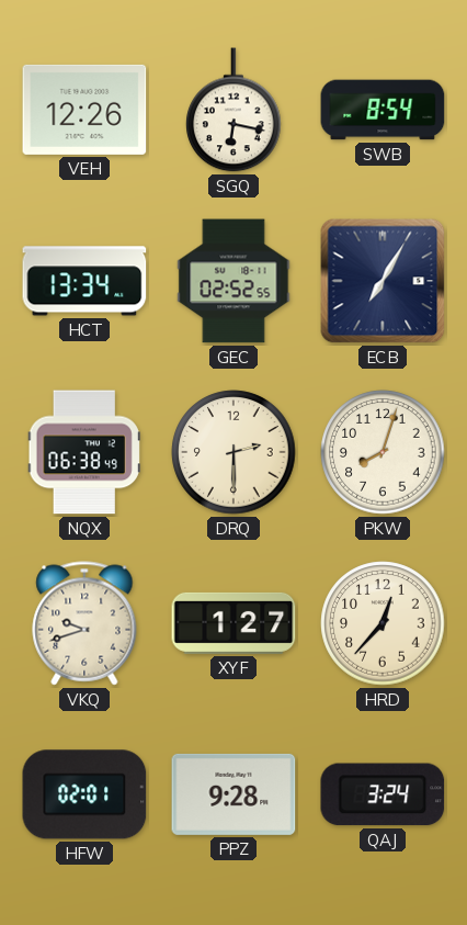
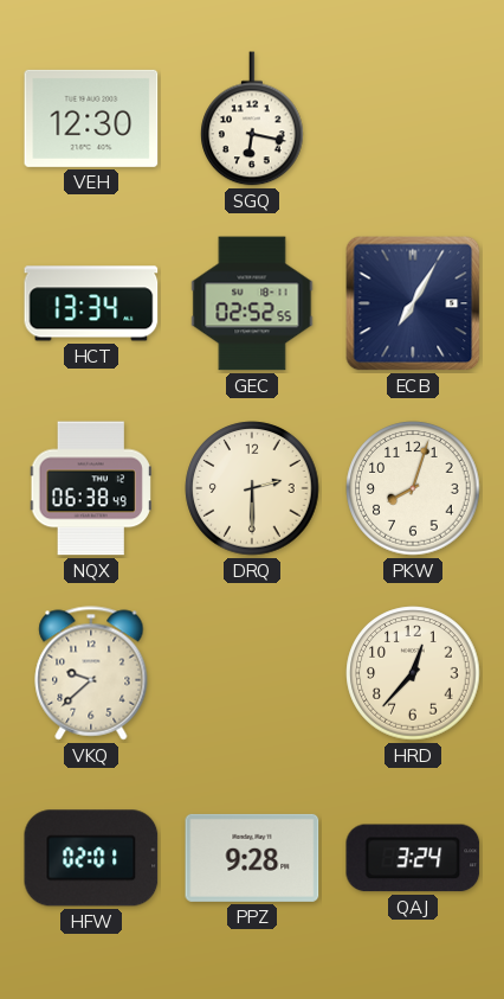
VEH: 12:26 -> 12:30
SWB: 8:54 -> none
VKQ: 9:42 -> 9:38
XYF: 1:27 -> none
